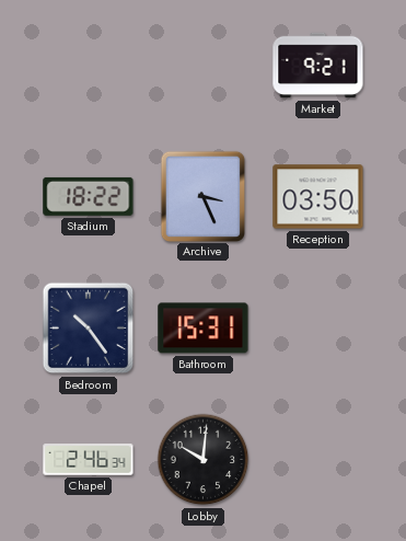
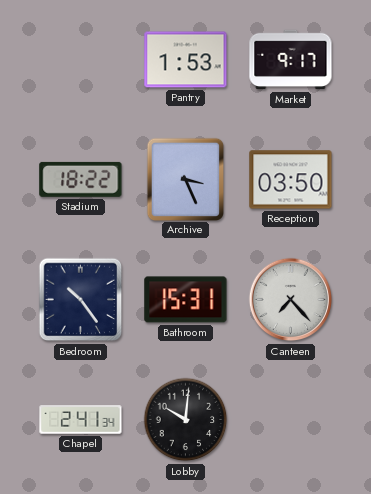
Pantry: none -> 1:53
Market: 9:21 -> 9:17
Canteen: none -> 7:23
Chapel: 2:46 -> 2:41
